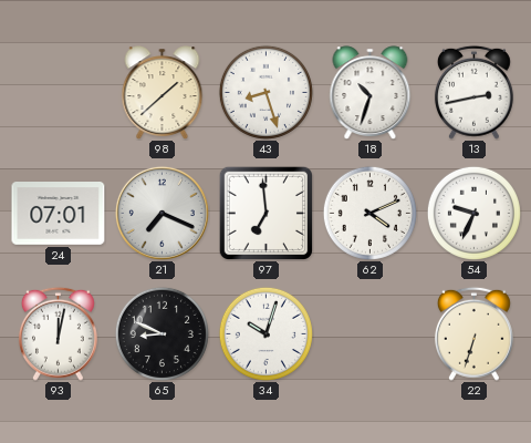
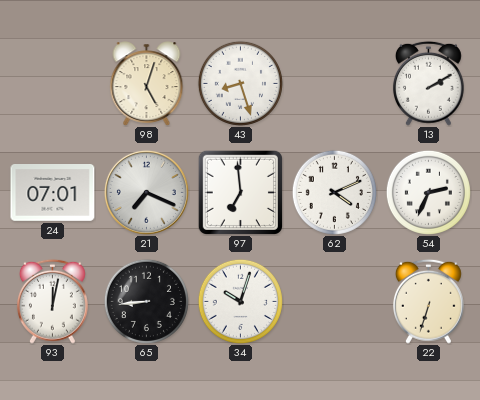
98: 1:38 -> 5:03
18: 10:33 -> none
13: 2:43 -> 2:10
54: 9:34 -> 2:34
65: 8:49 -> 8:44
